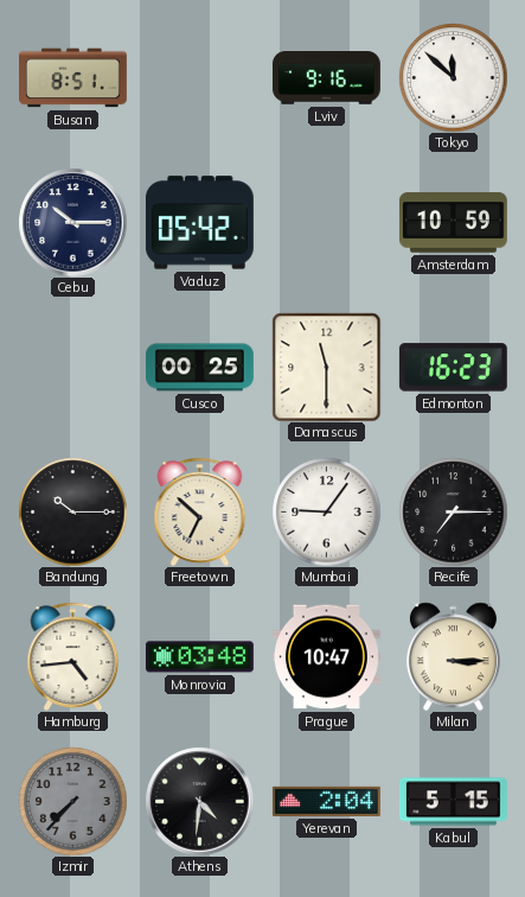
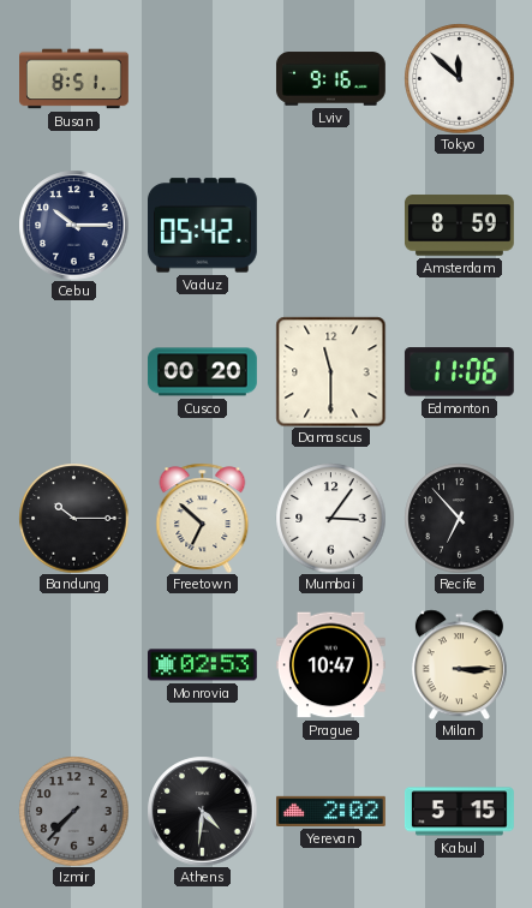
Amsterdam: 10:59 -> 8:59
Cusco: 00:25 -> 00:20
Edmonton: 16:23 -> 11:06
Mumbai: 9:06 -> 3:06
Recife: 7:15 -> 6:53
Hamburg: 4:44 -> none
Monrovia: 03:48 -> 02:53
Yerevan: 2:04 -> 2:02
